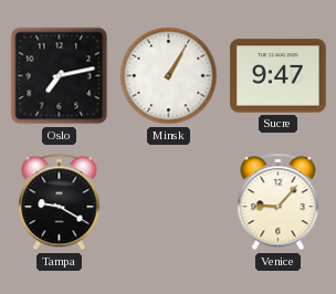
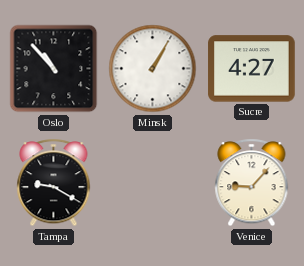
Oslo: 7:13 -> 10:53
Sucre: 9:47 -> 4:27
